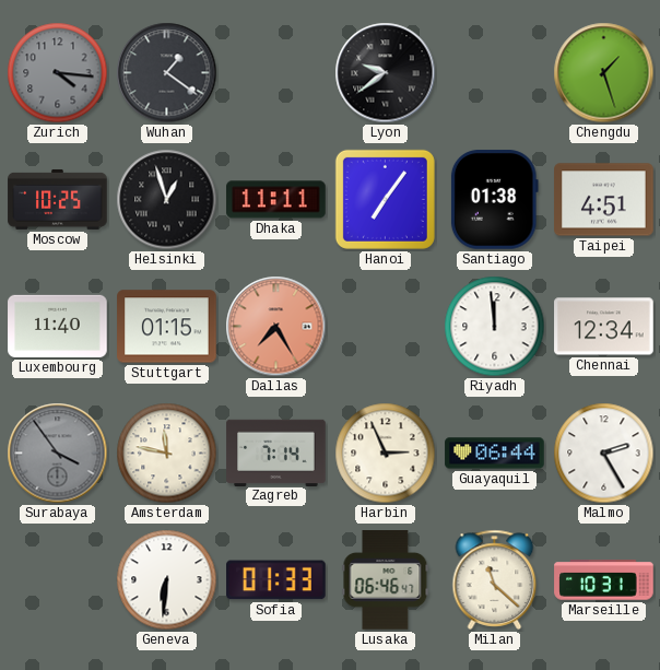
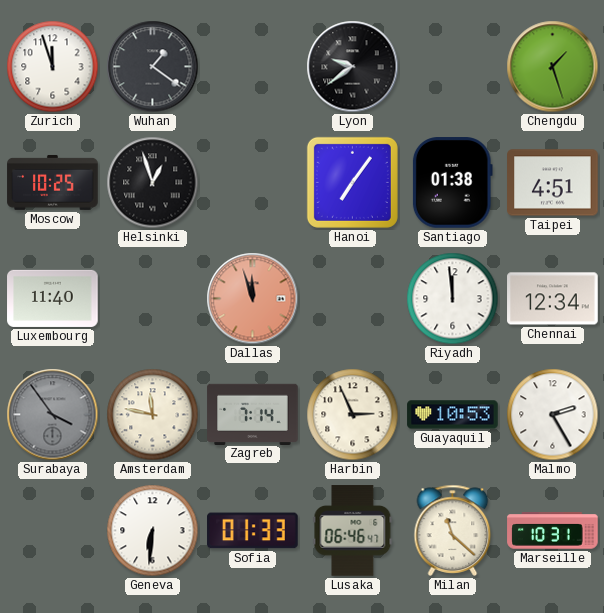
Zurich: 4:16 -> 11:57
Zurich dial: grey -> white
Dhaka: 11:11 -> none
Stuttgart: 01:15 -> none
Dallas: 7:25 -> 11:57
Guayaquil: 06:44 -> 10:53
